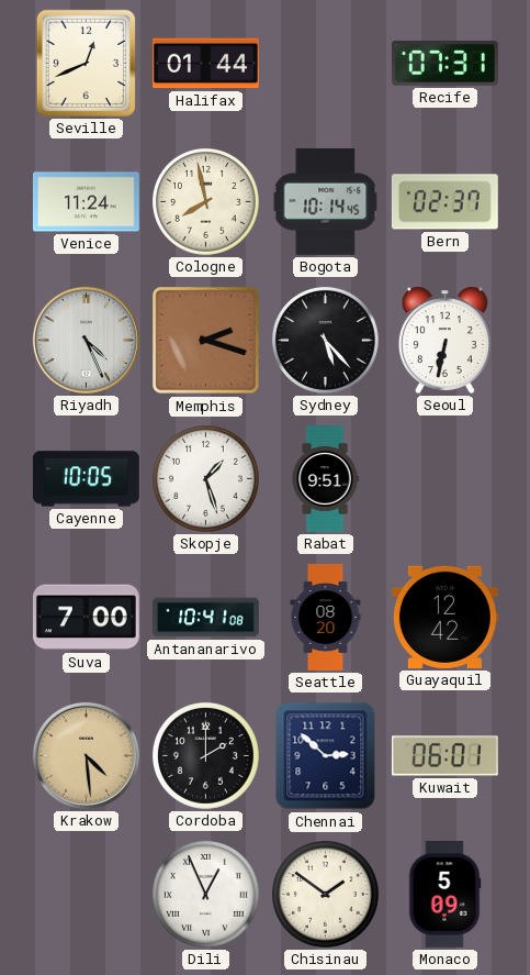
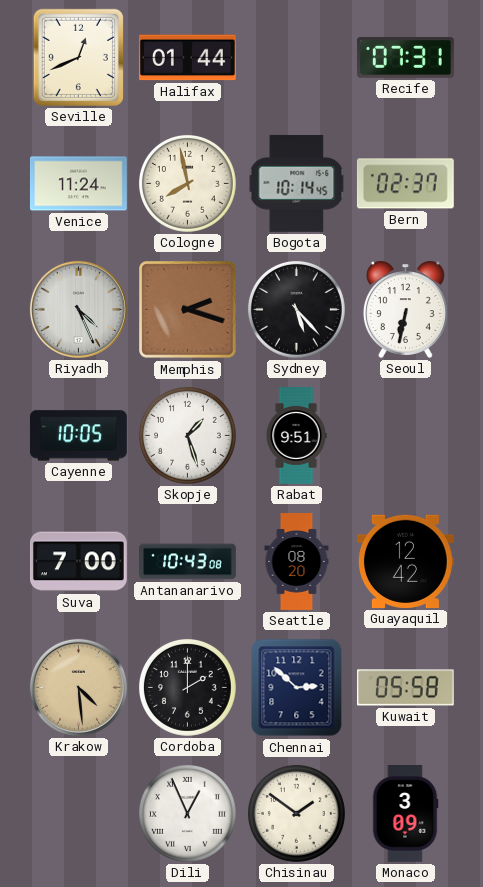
Antananarivo: 10:41 -> 10:43
Kuwait: 06:01 -> 05:58
Monaco: 5:09 -> 3:09
